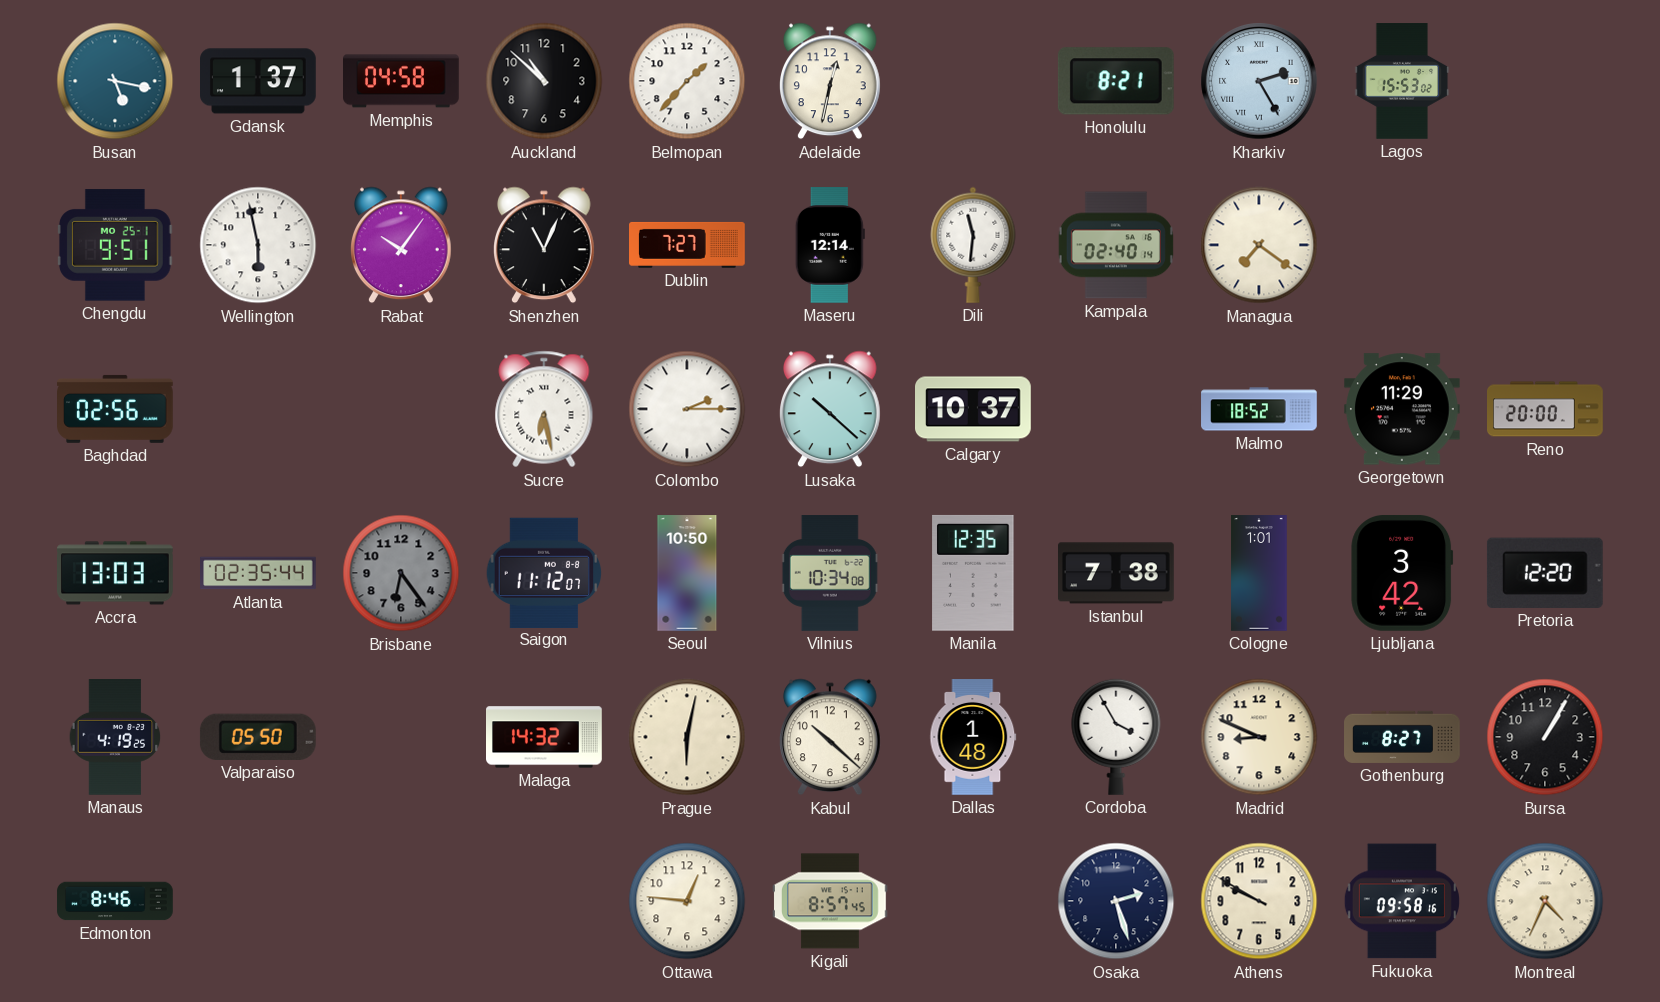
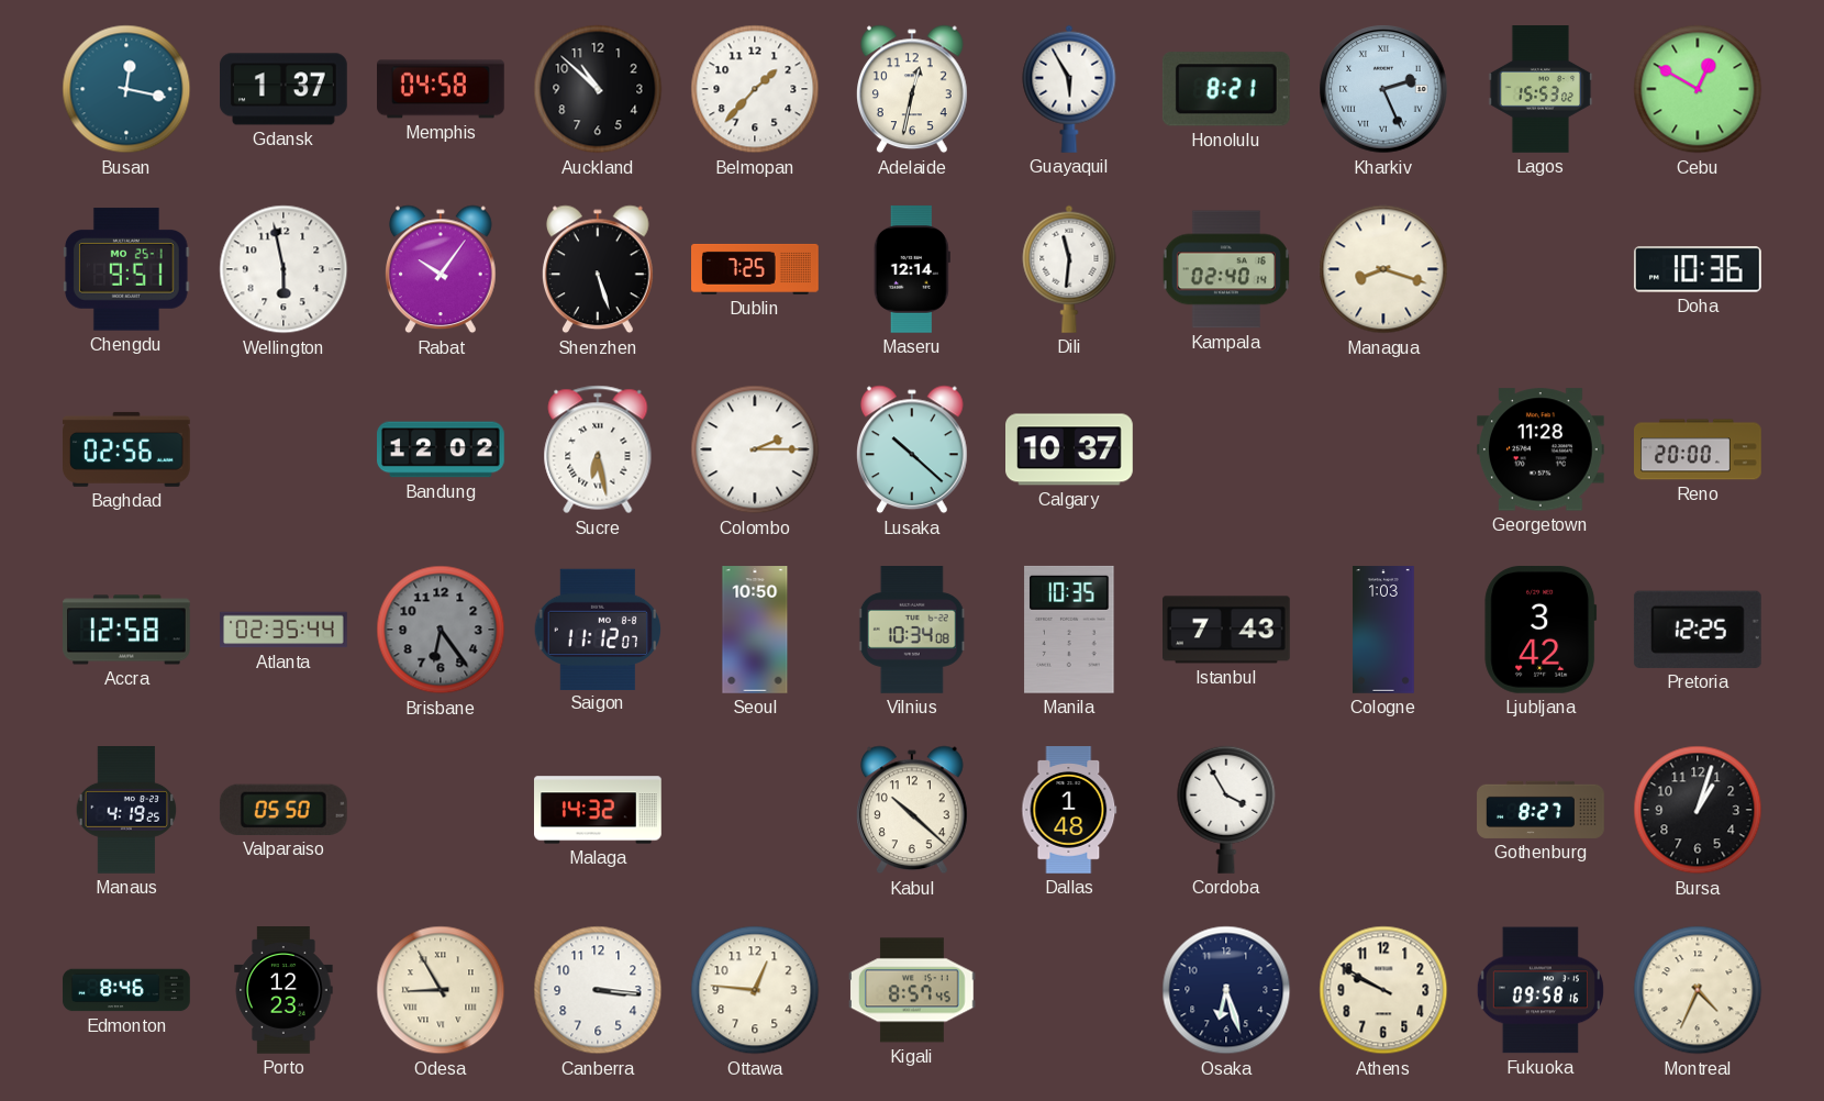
Busan: 5:17 -> 12:17
Guayaquil: none -> 5:55
Kharkiv: 2:25 -> 2:26
Cebu: none -> 12:50
Shenzhen: 11:04 -> 5:27
Dublin: 7:27 -> 7:25
Managua: 7:21 -> 8:18
Doha: none -> 10:36
Bandung: none -> 12:02
Malmo: 18:52 -> none
Georgetown: 11:29 -> 11:28
Accra: 13:03 -> 12:58
Manila: 12:35 -> 10:35
Istanbul: 7:38 -> 7:43
Cologne: 1:01 -> 1:03
Pretoria: 12:20 -> 12:25
Prague: 6:02 -> none
Madrid: 8:49 -> none
Bursa: 1:05 -> 1:03
Porto: none -> 12:23
Odesa: none -> 8:55
Canberra: none -> 3:16
Osaka: 2:27 -> 6:27
